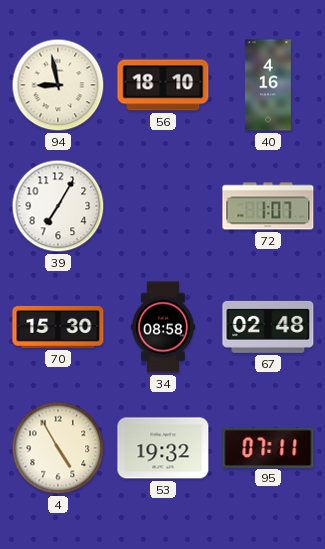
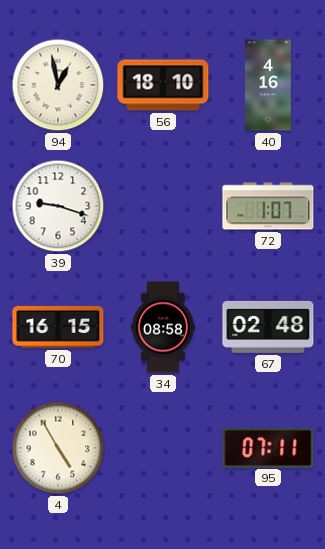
94: 8:58 -> 12:58
39: 7:05 -> 9:18
70: 15:30 -> 16:15
53: 19:32 -> none
